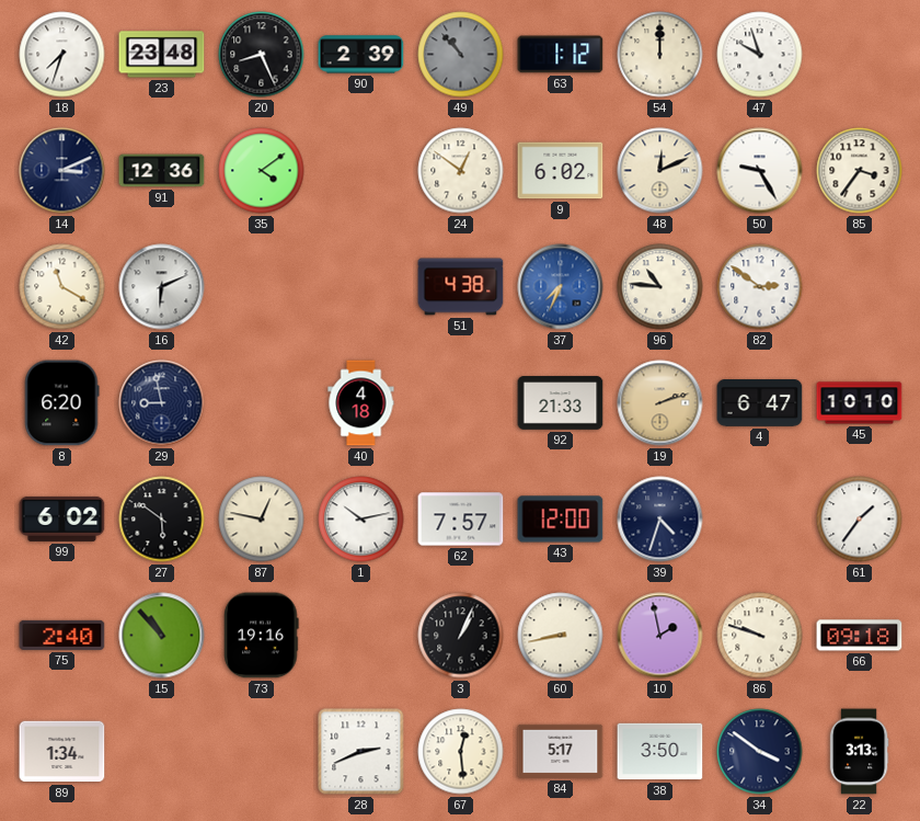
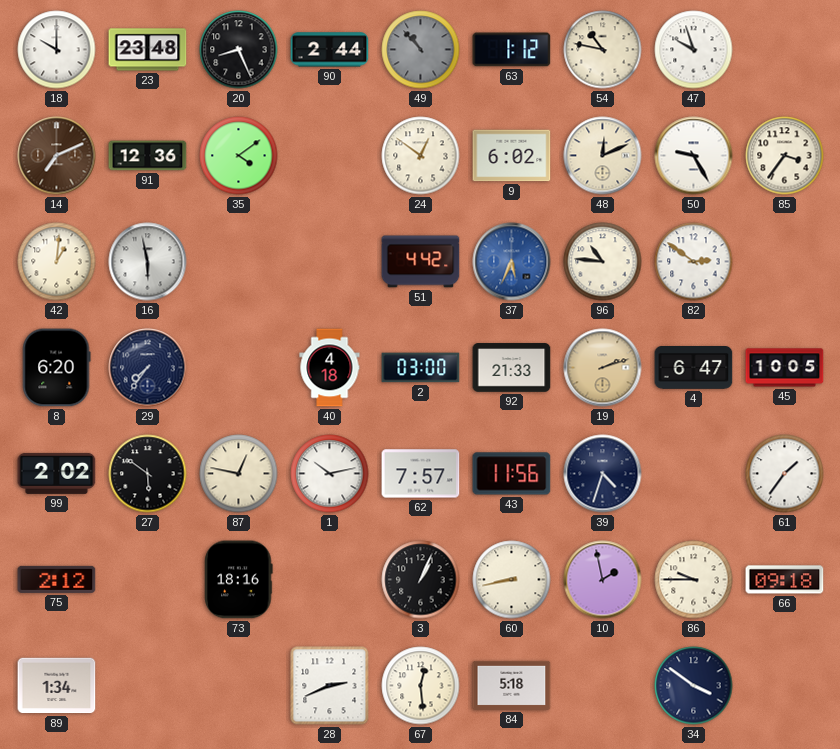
18: 7:33 -> 10:00
90: 2:39 -> 2:44
54: 12:00 -> 10:47
14: 3:11 -> 7:11
14 dial: navy -> brown
42: 11:20 -> 1:01
16: 6:11 -> 5:58
51: 4:38 -> 4:42
37: 7:34 -> 5:34
29: 8:58 -> 7:36
2: none -> 03:00
45: 10:10 -> 10:05
99: 6:02 -> 2:02
43: 12:00 -> 11:56
75: 2:40 -> 2:12
15: 10:53 -> none
73: 19:16 -> 18:16
86: 9:48 -> 9:45
84: 5:17 -> 5:18
38: 3:50 -> none
22: 3:13 -> none
